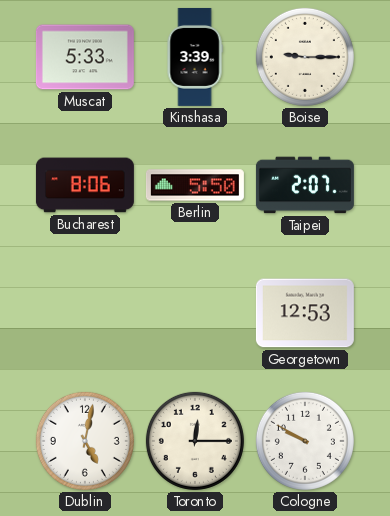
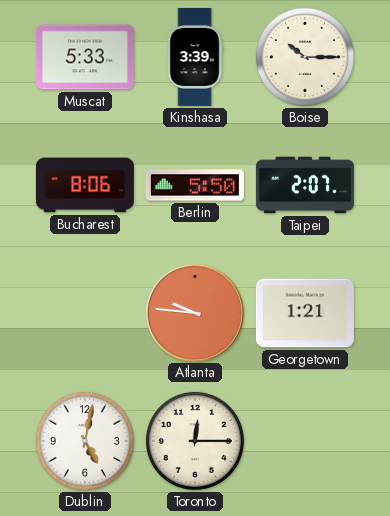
Boise: 9:15 -> 10:15
Atlanta: none -> 9:46
Georgetown: 12:53 -> 1:21
Cologne: 9:50 -> none
